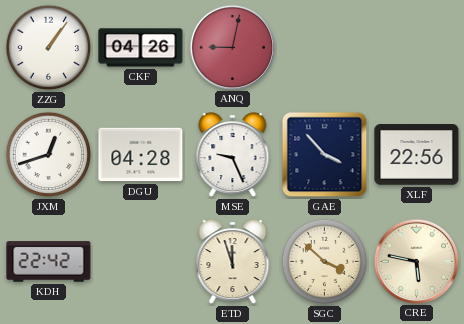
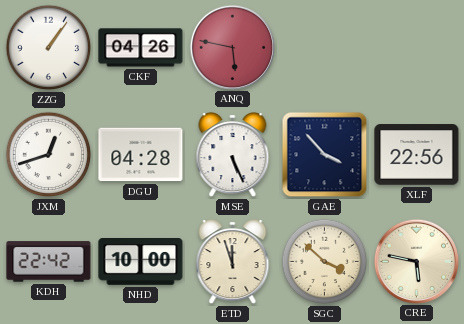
ANQ: 9:02 -> 5:47
MSE: 9:26 -> 5:26
NHD: none -> 10:00
